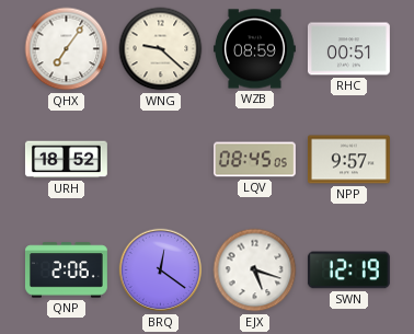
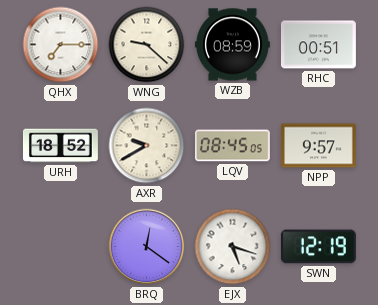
QHX: 7:06 -> 7:15
AXR: none -> 9:40
QNP: 2:06 -> none
